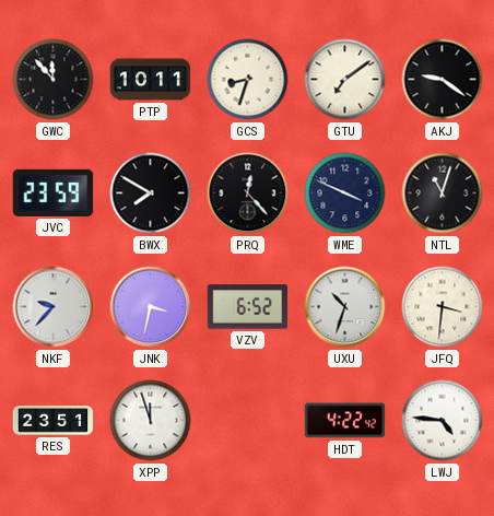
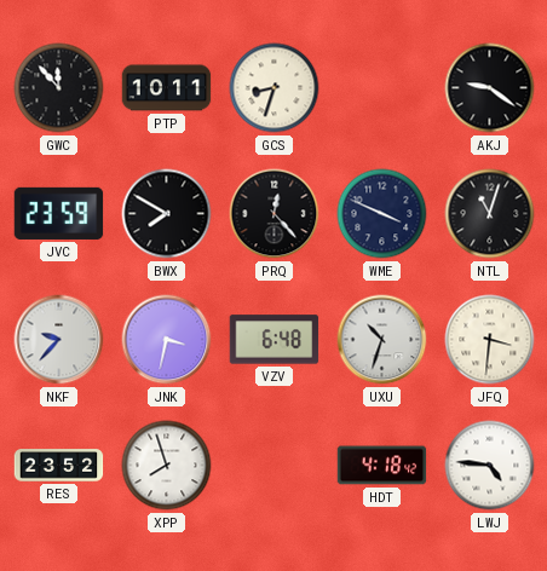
GTU: 7:09 -> none
VZV: 6:52 -> 6:48
RES: 23:51 -> 23:52
XPP: 11:57 -> 7:57
HDT: 4:22 -> 4:18
